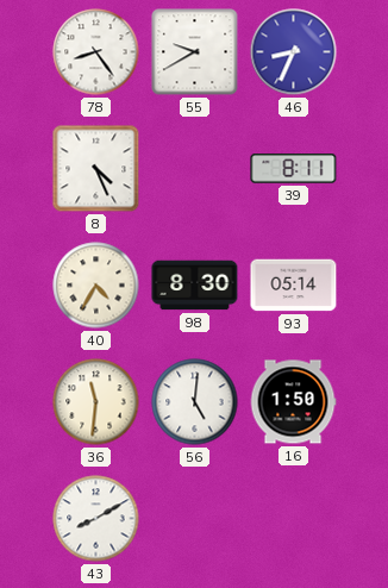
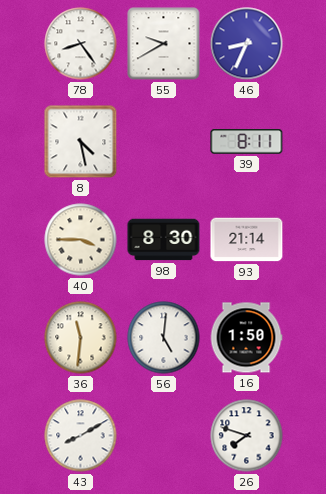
8: 4:26 -> 4:28
40: 4:35 -> 3:45
93: 05:14 -> 21:14
26: none -> 7:48
